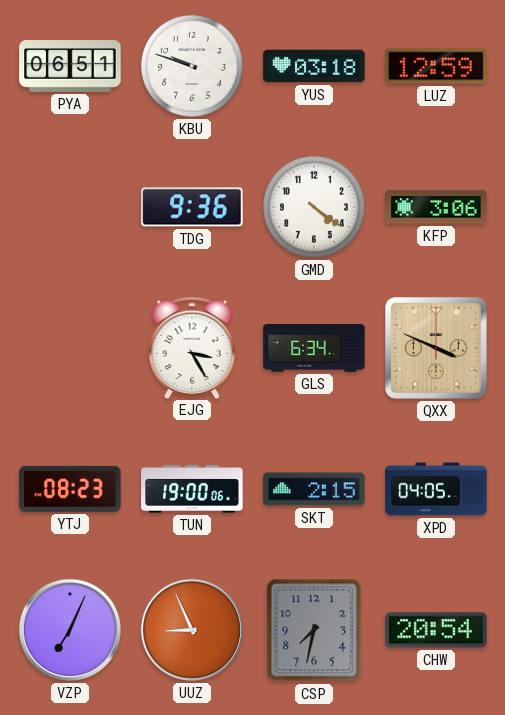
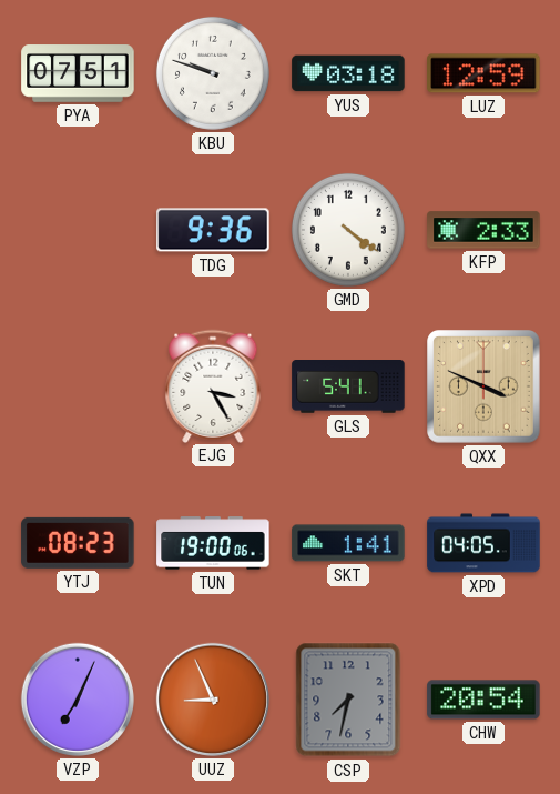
PYA: 06:51 -> 07:51
KFP: 3:06 -> 2:33
GLS: 6:34 -> 5:41
SKT: 2:15 -> 1:41
